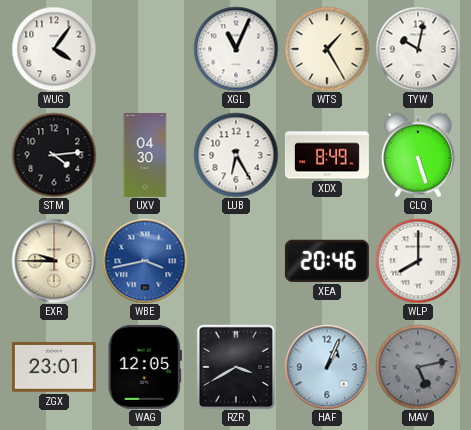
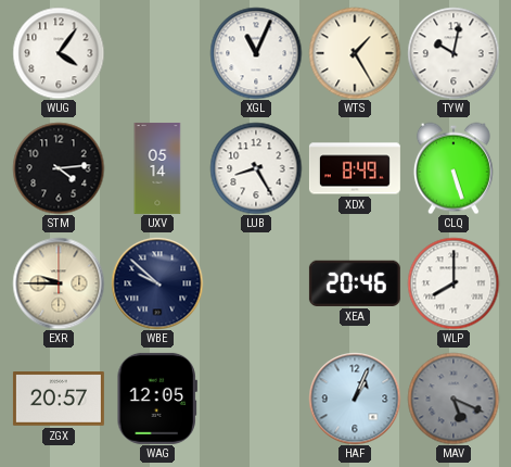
UXV: 04:30 -> 05:14
LUB: 6:25 -> 8:25
WBE: 3:43 -> 9:52
WBE dial: blue -> navy
ZGX: 23:01 -> 20:57
RZR: 3:40 -> none
MAV: 5:13 -> 5:19
